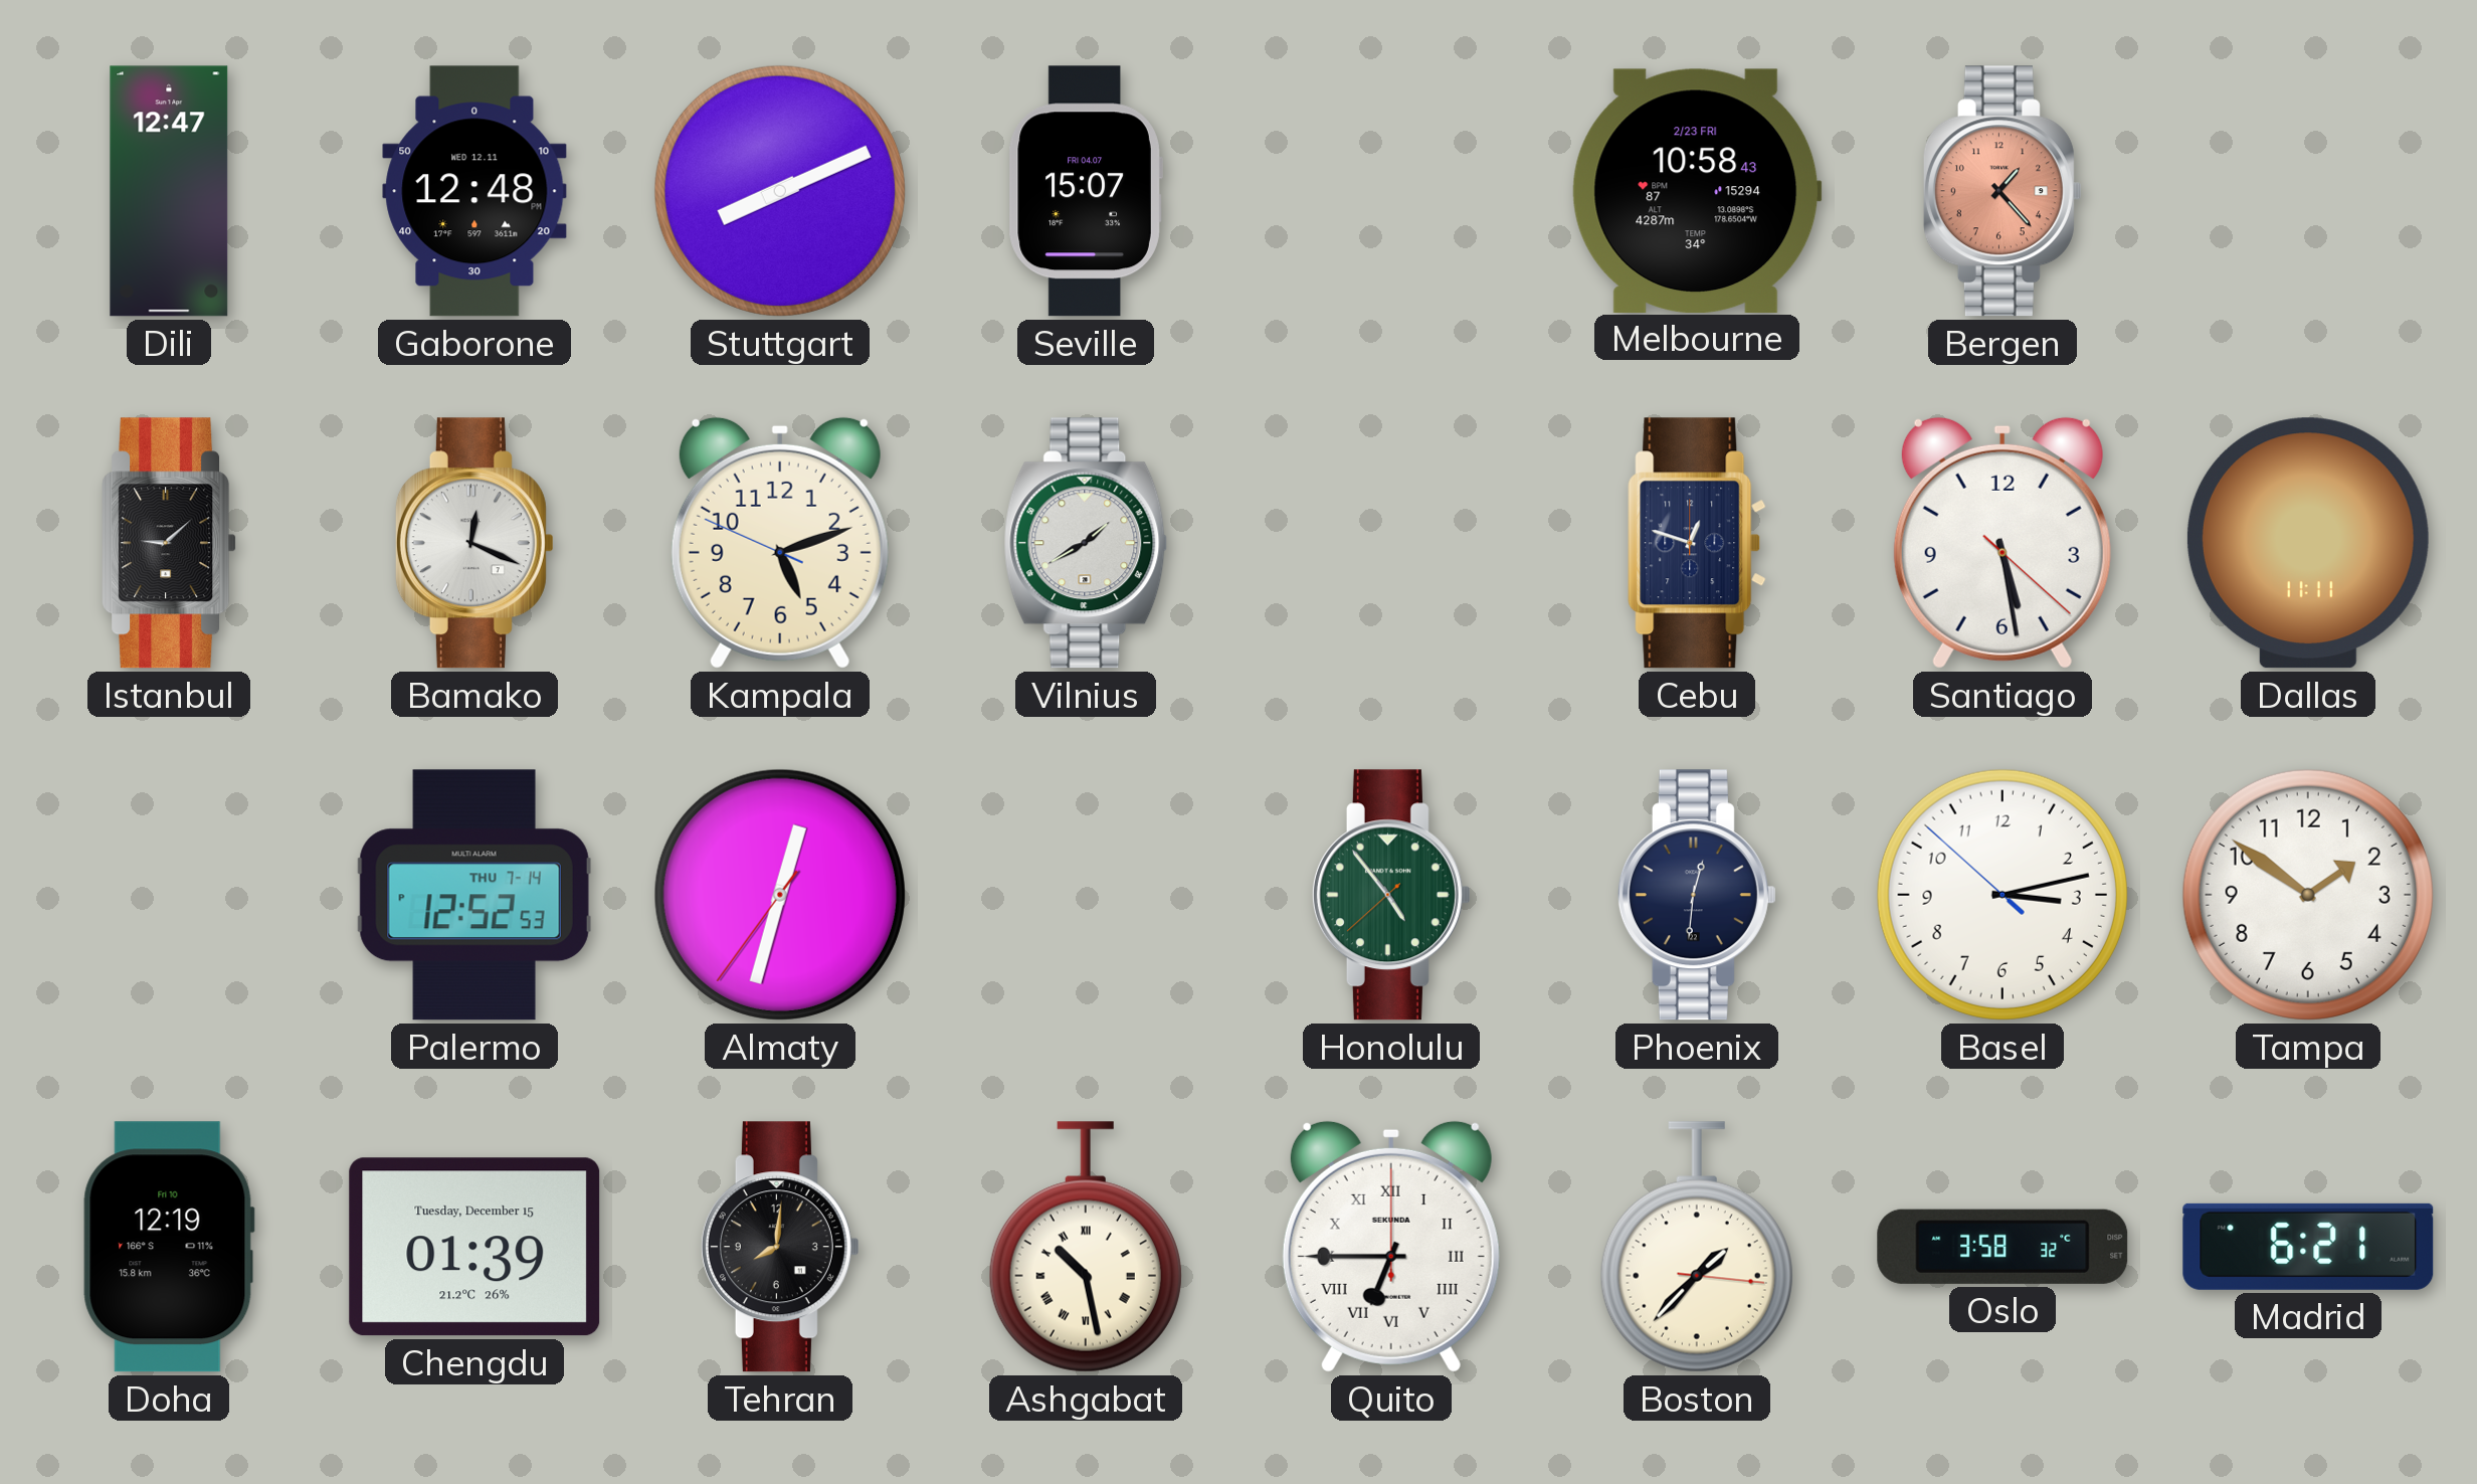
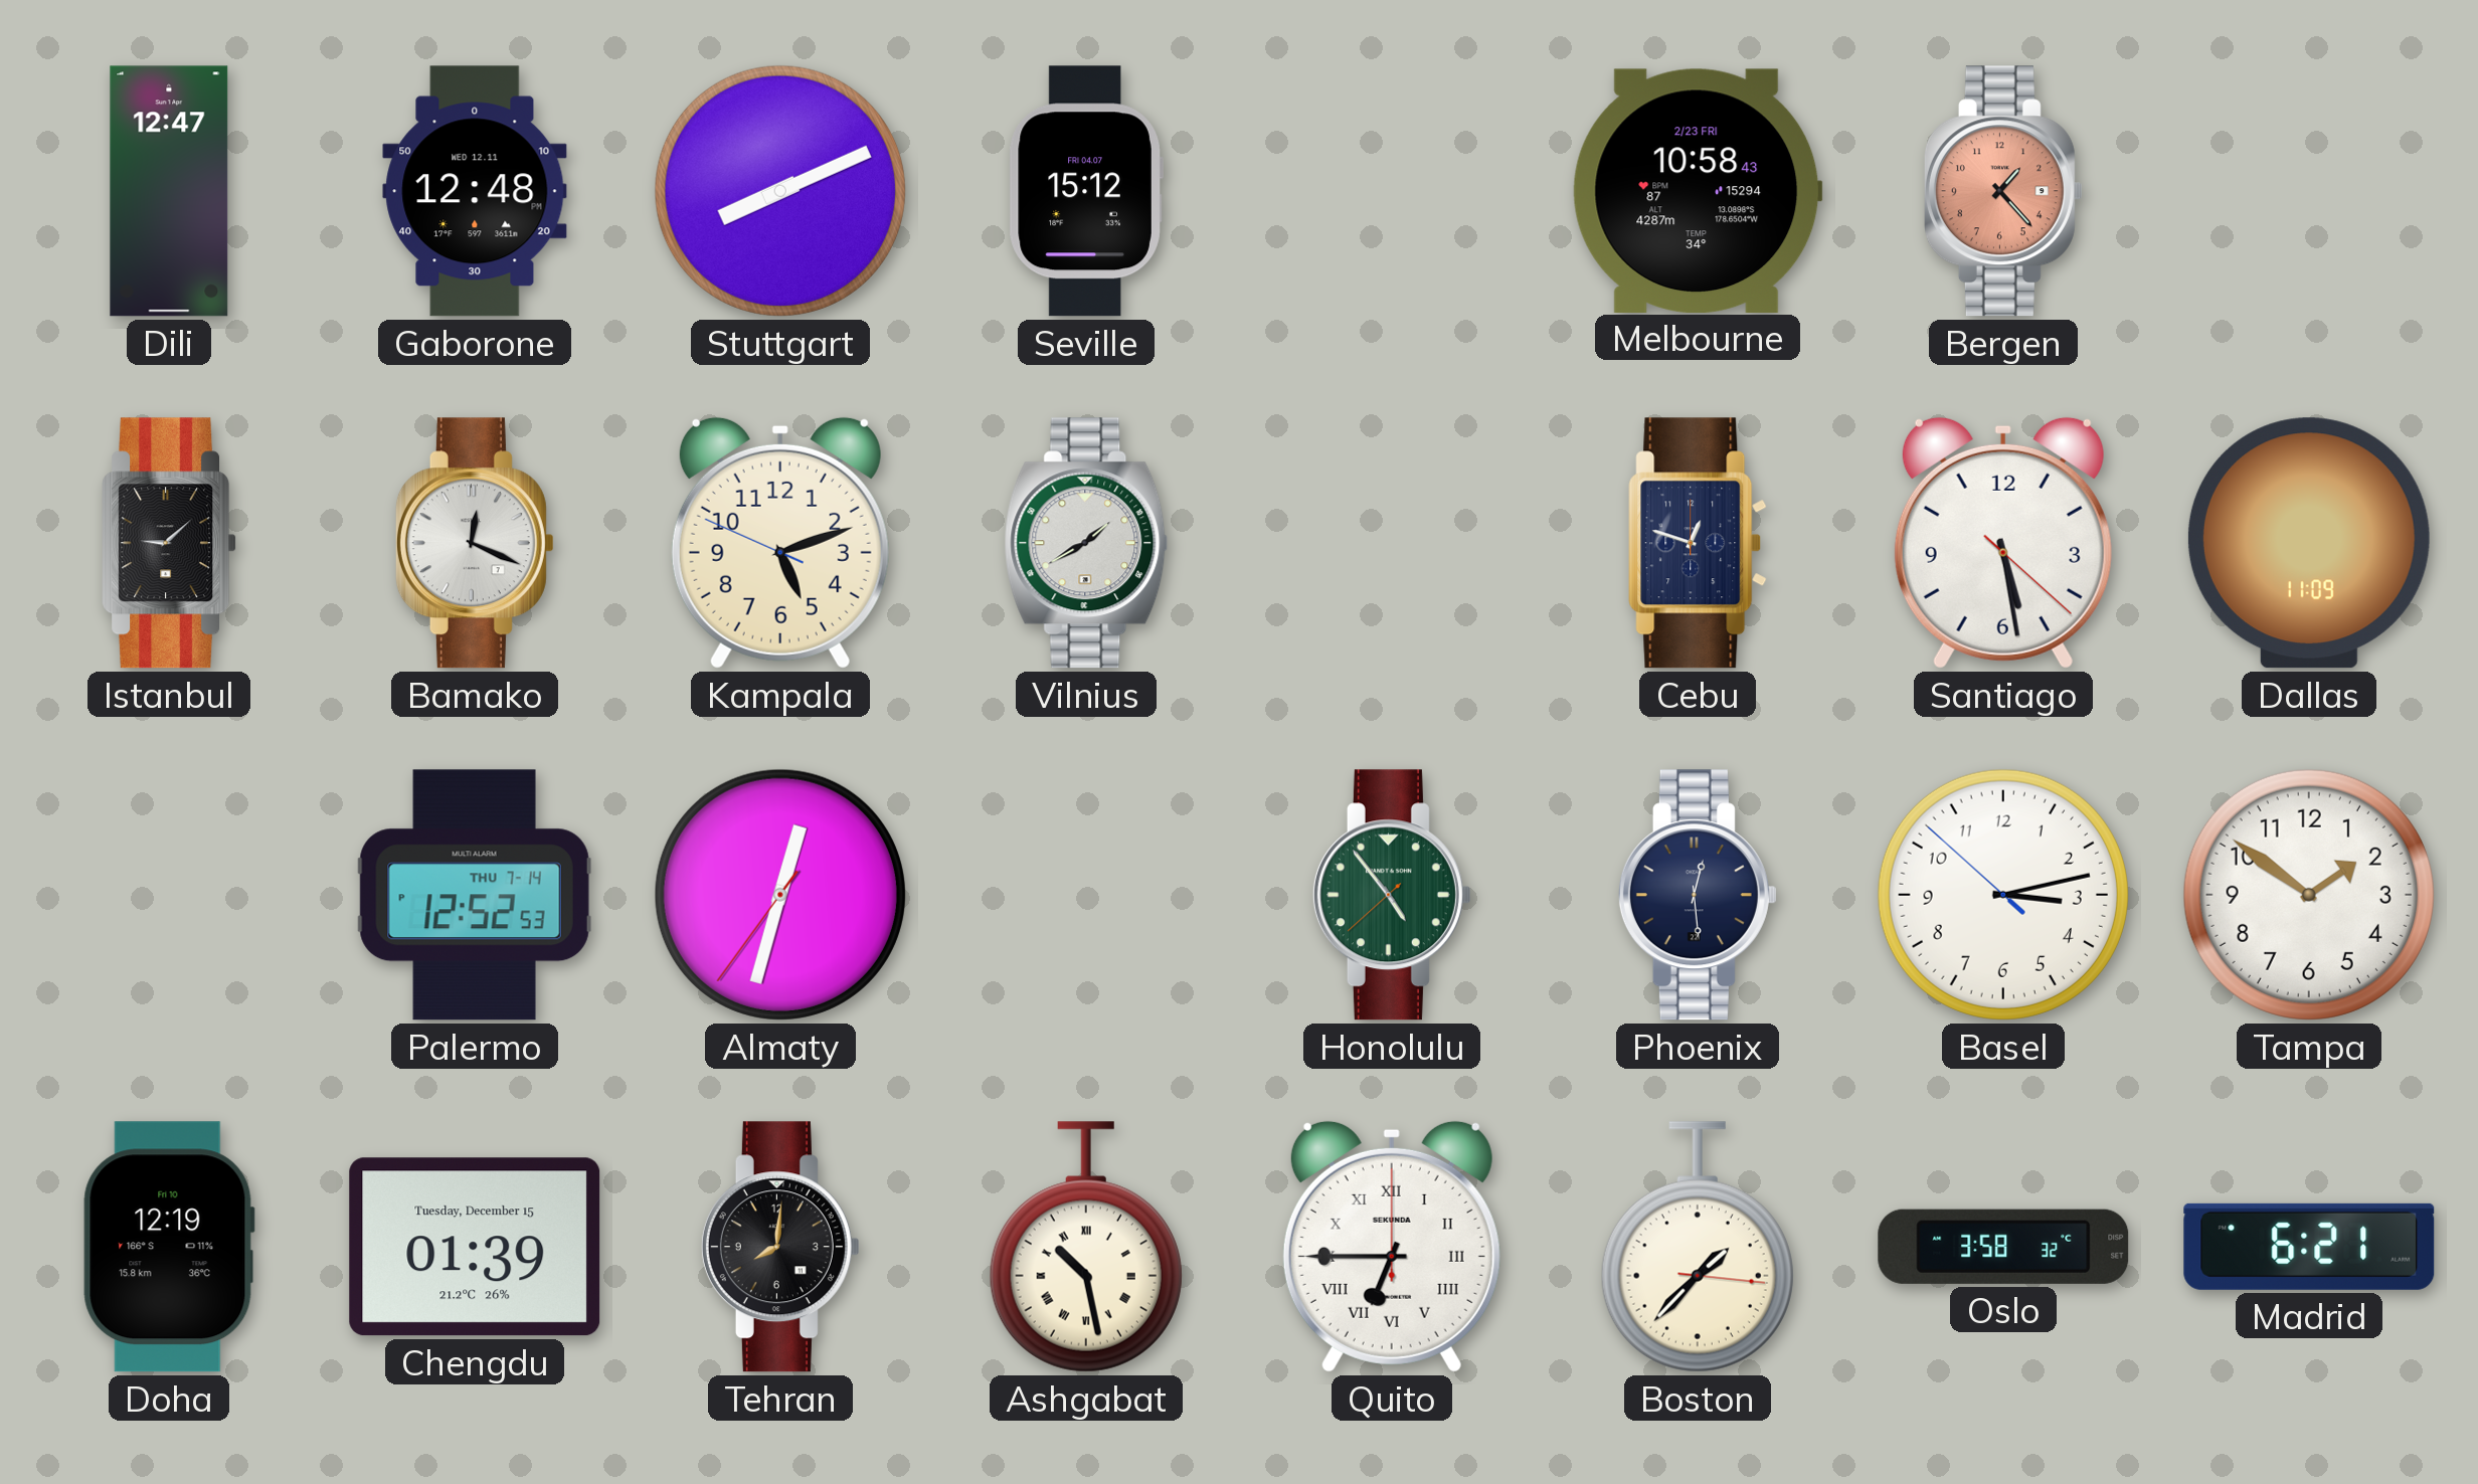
Seville: 15:07 -> 15:12
Dallas: 11:11 -> 11:09
Phoenix: 12:31 -> 12:29
